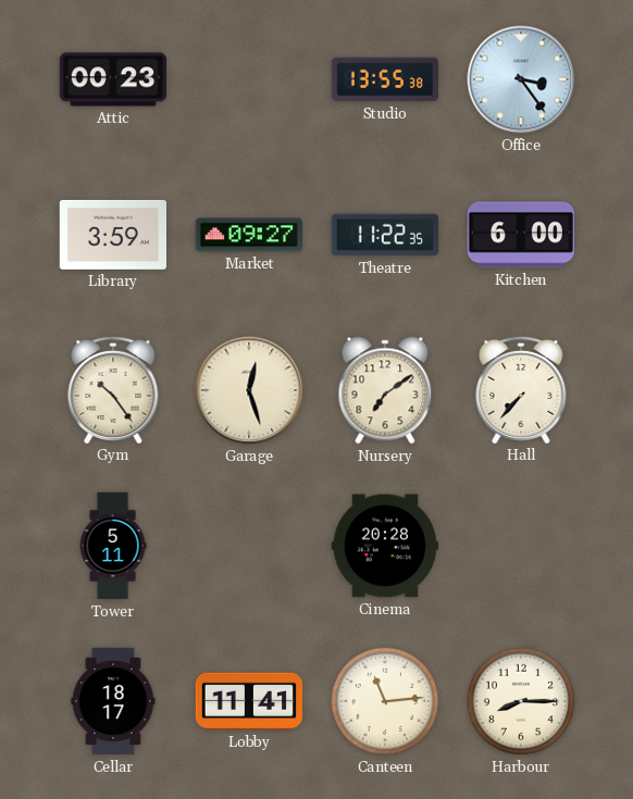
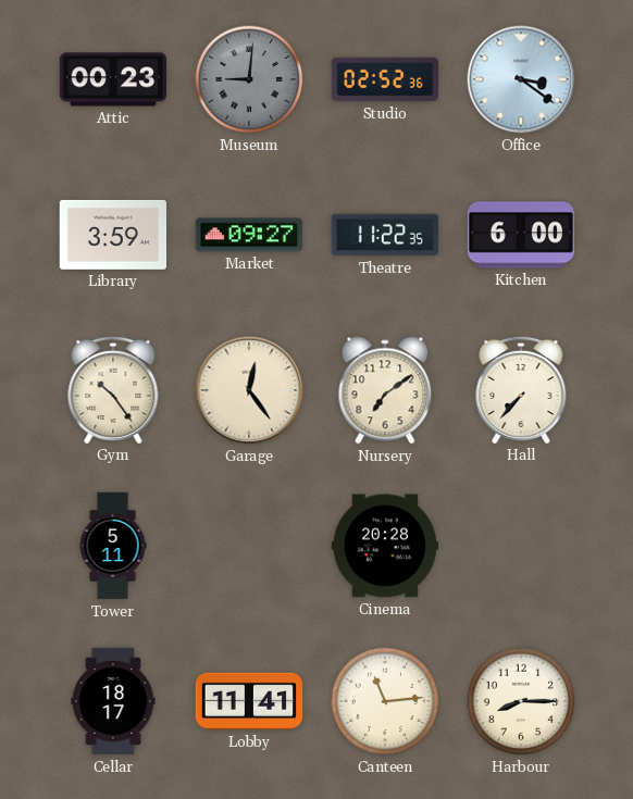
Museum: none -> 9:01
Studio: 13:55 -> 02:52
Office: 3:24 -> 3:21
Garage: 12:27 -> 12:24
